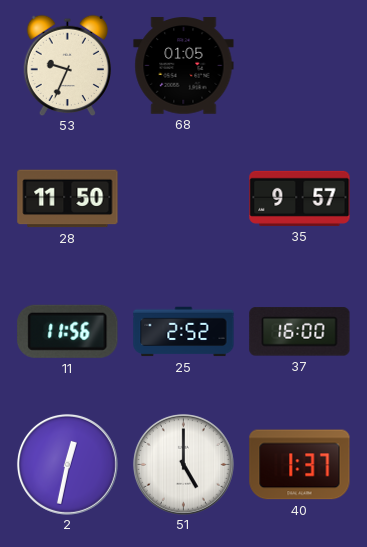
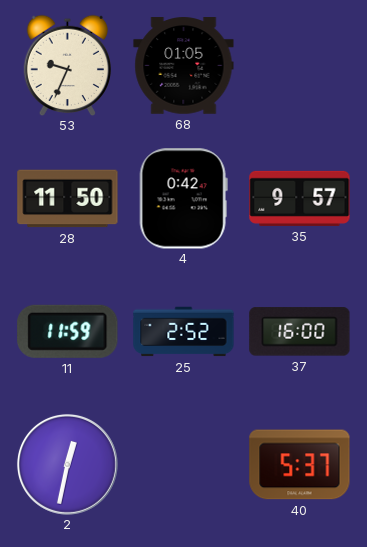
4: none -> 0:42
11: 11:56 -> 11:59
51: 5:00 -> none
40: 1:37 -> 5:37
